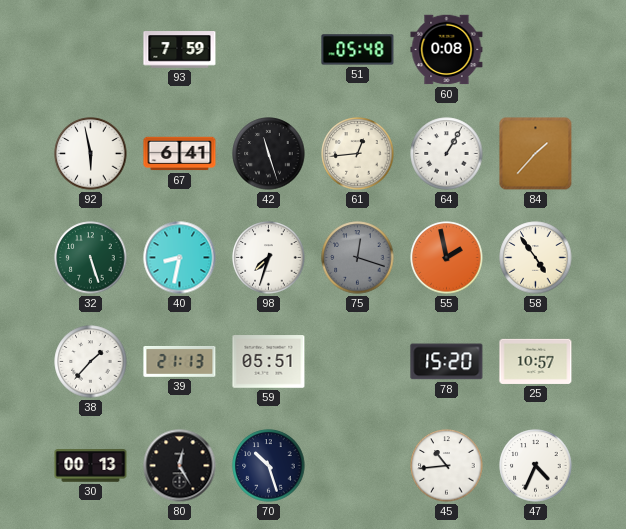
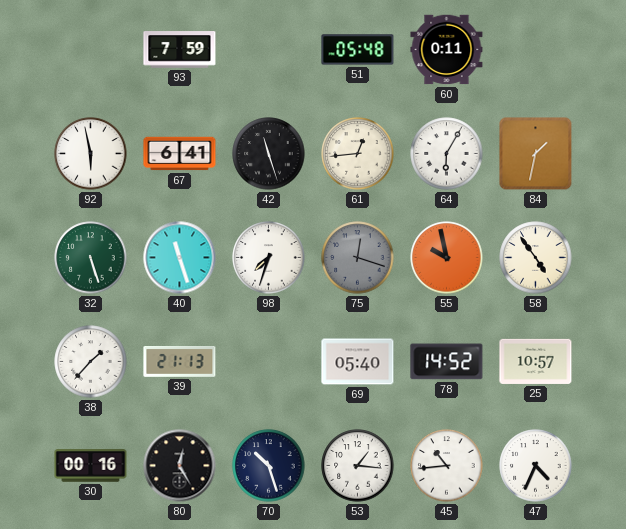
60: 0:08 -> 0:11
64: 1:05 -> 6:05
84: 1:37 -> 1:32
40: 8:32 -> 11:27
55: 1:58 -> 9:58
59: 05:51 -> none
69: none -> 05:40
78: 15:20 -> 14:52
30: 00:13 -> 00:16
53: none -> 1:16
